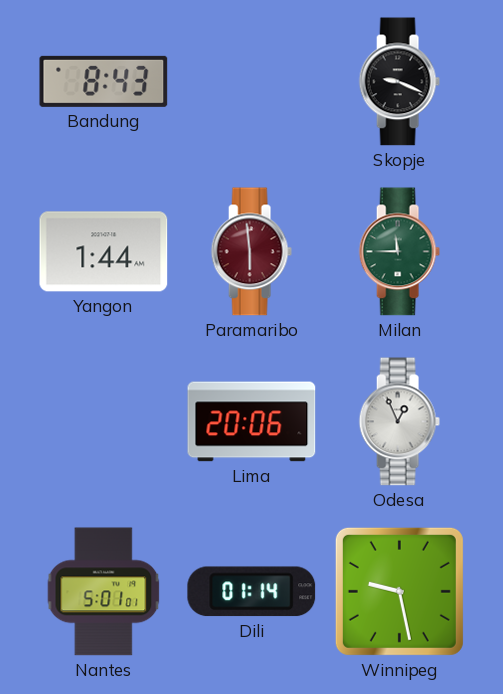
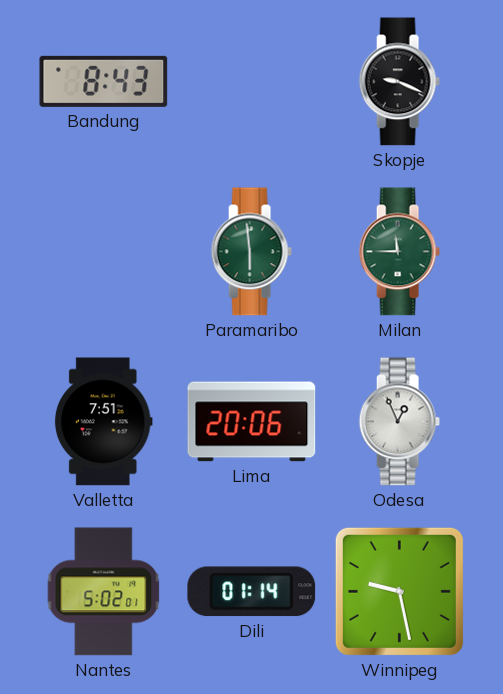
Yangon: 1:44 -> none
Paramaribo dial: burgundy -> green
Valletta: none -> 7:51
Nantes: 5:01 -> 5:02
